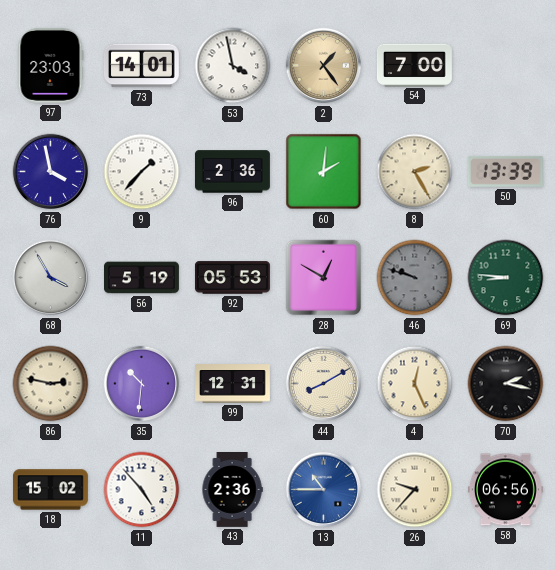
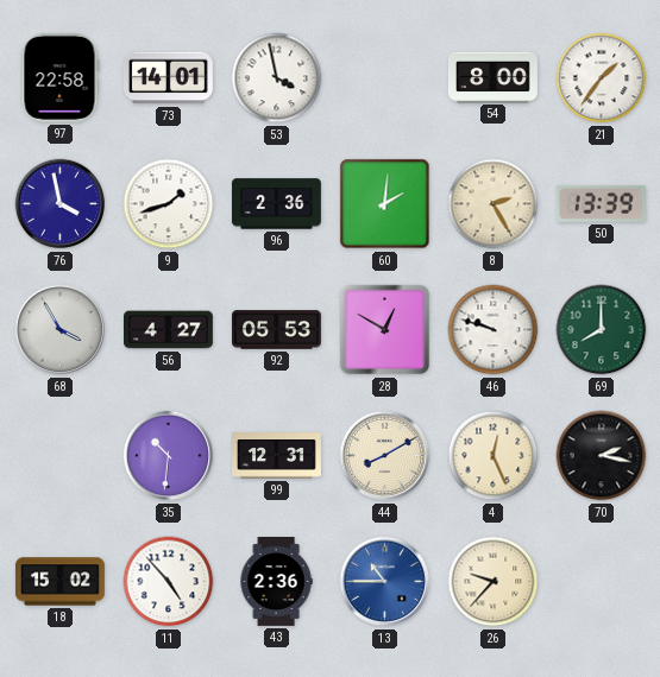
97: 23:03 -> 22:58
2: 1:24 -> none
54: 7:00 -> 8:00
21: none -> 1:36
9: 1:37 -> 1:42
56: 5:19 -> 4:27
46 dial: grey -> white
69: 8:46 -> 8:00
86: 2:47 -> none
58: 06:56 -> none
